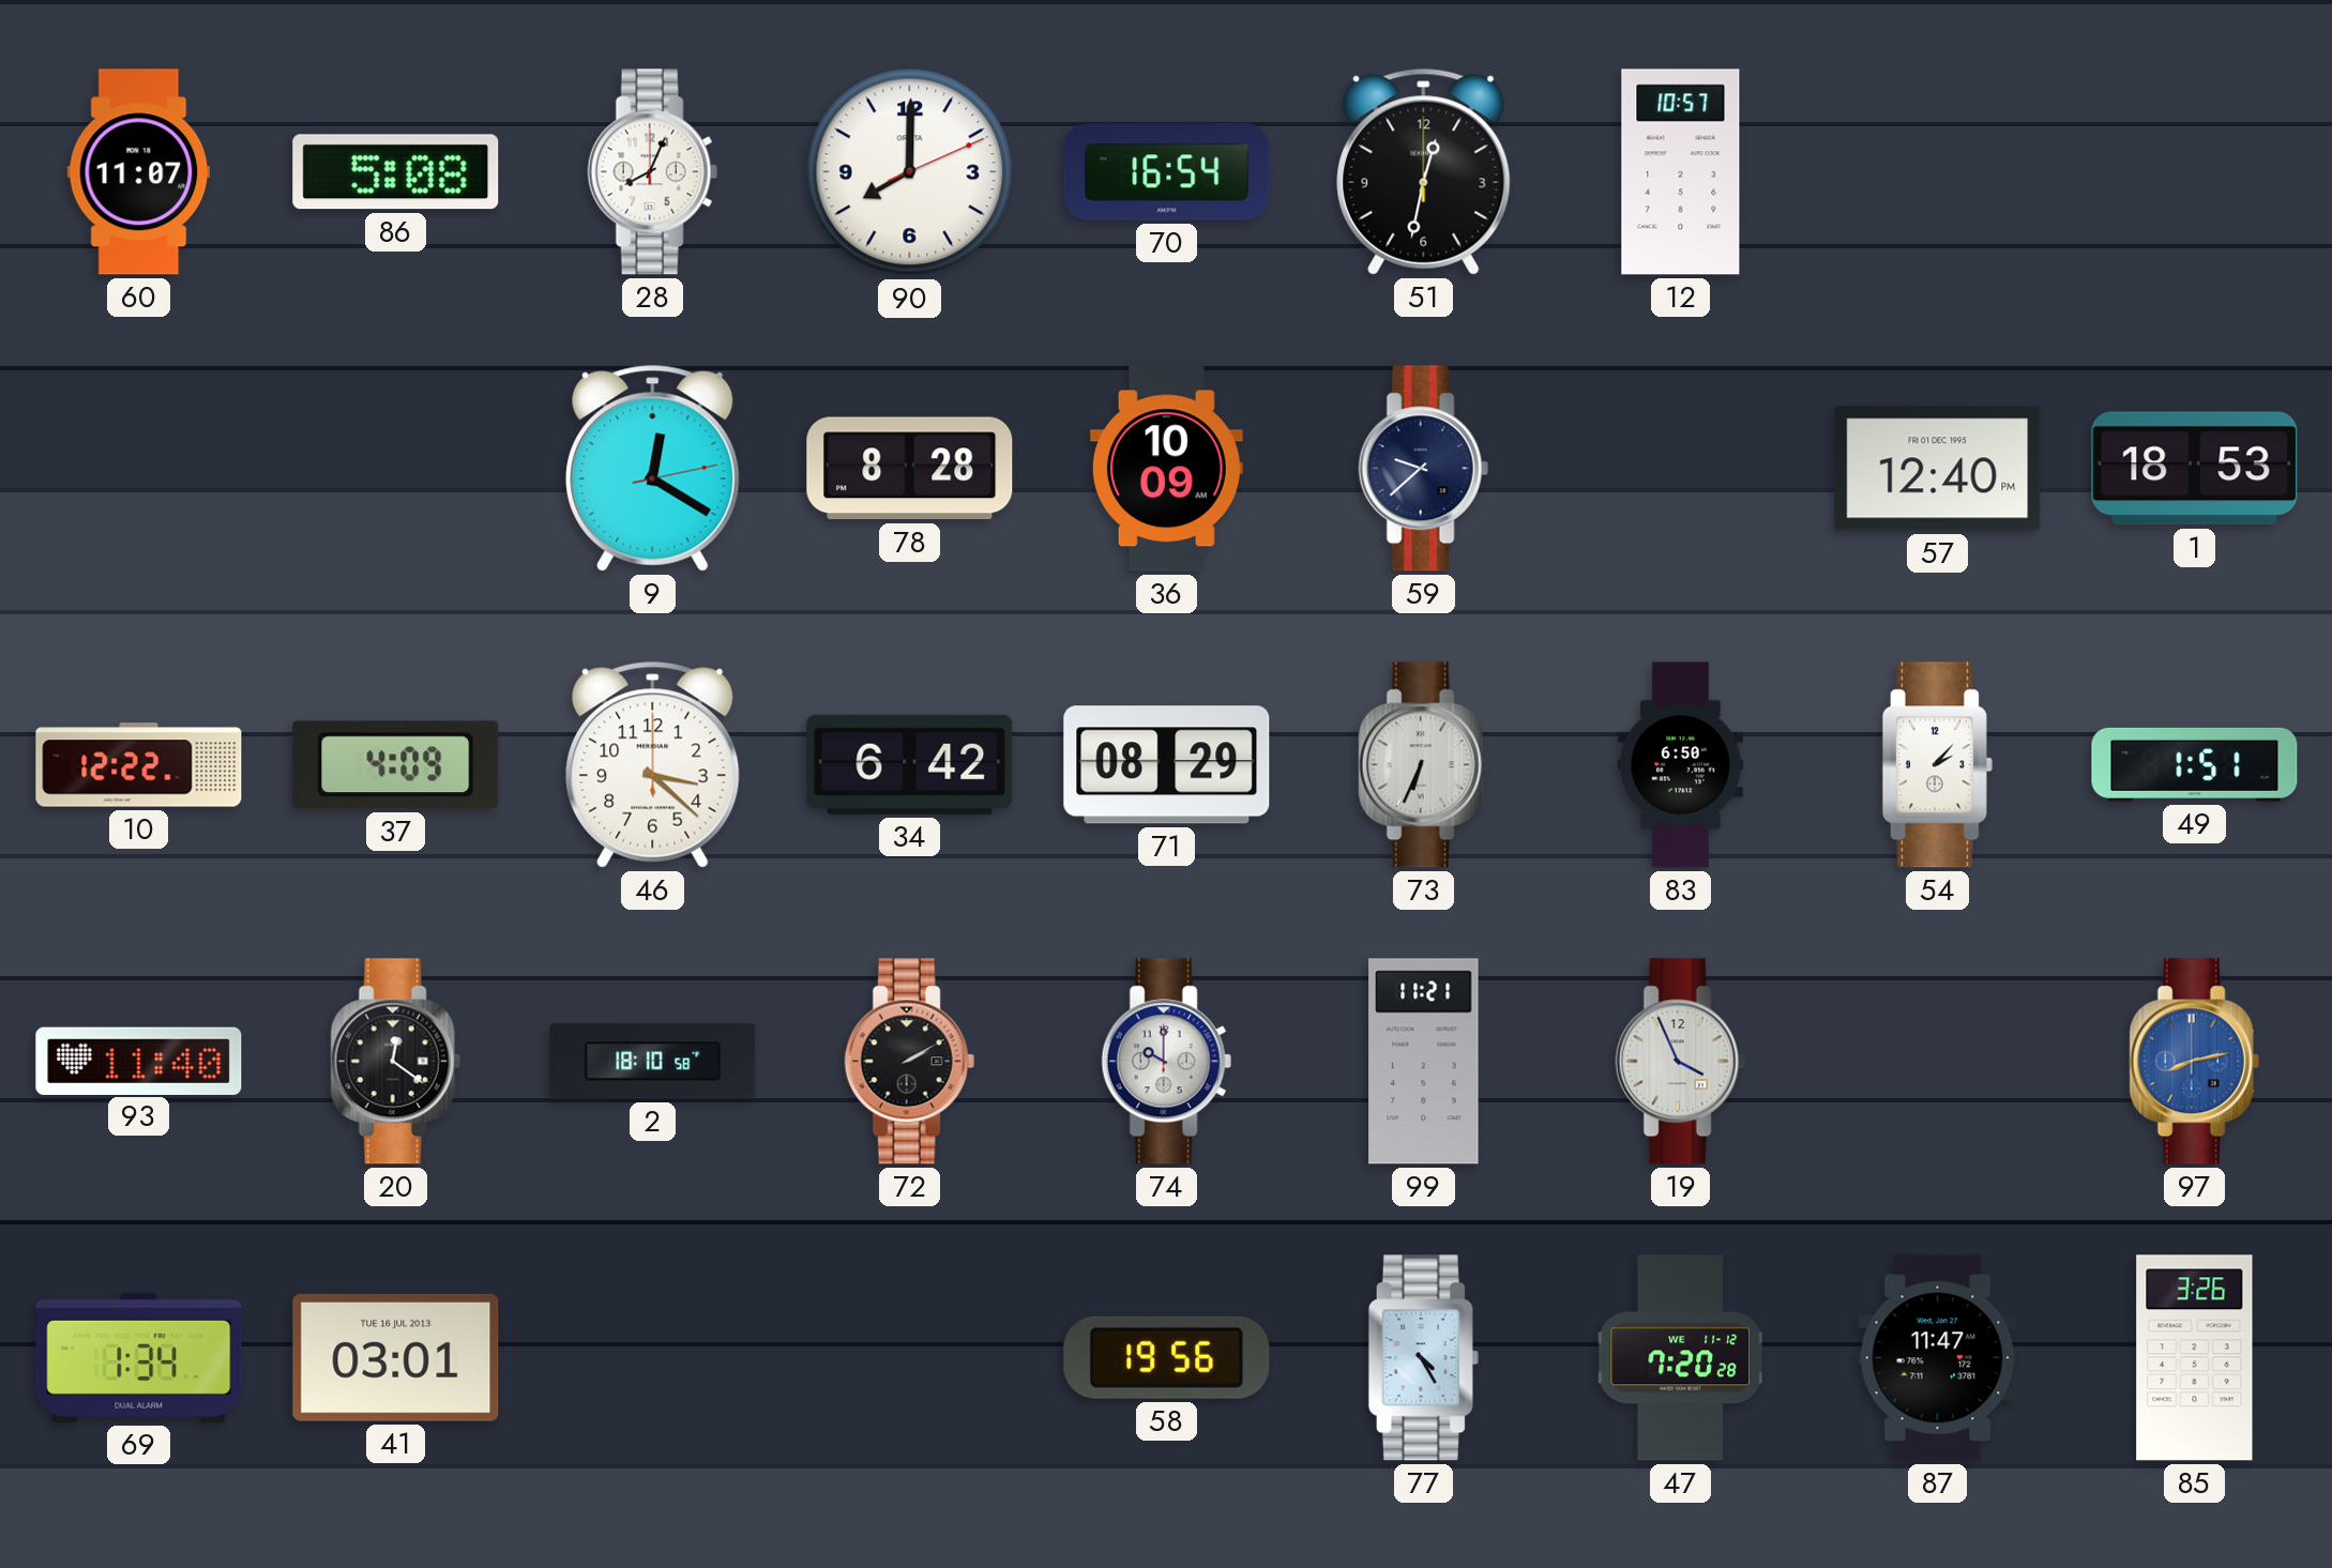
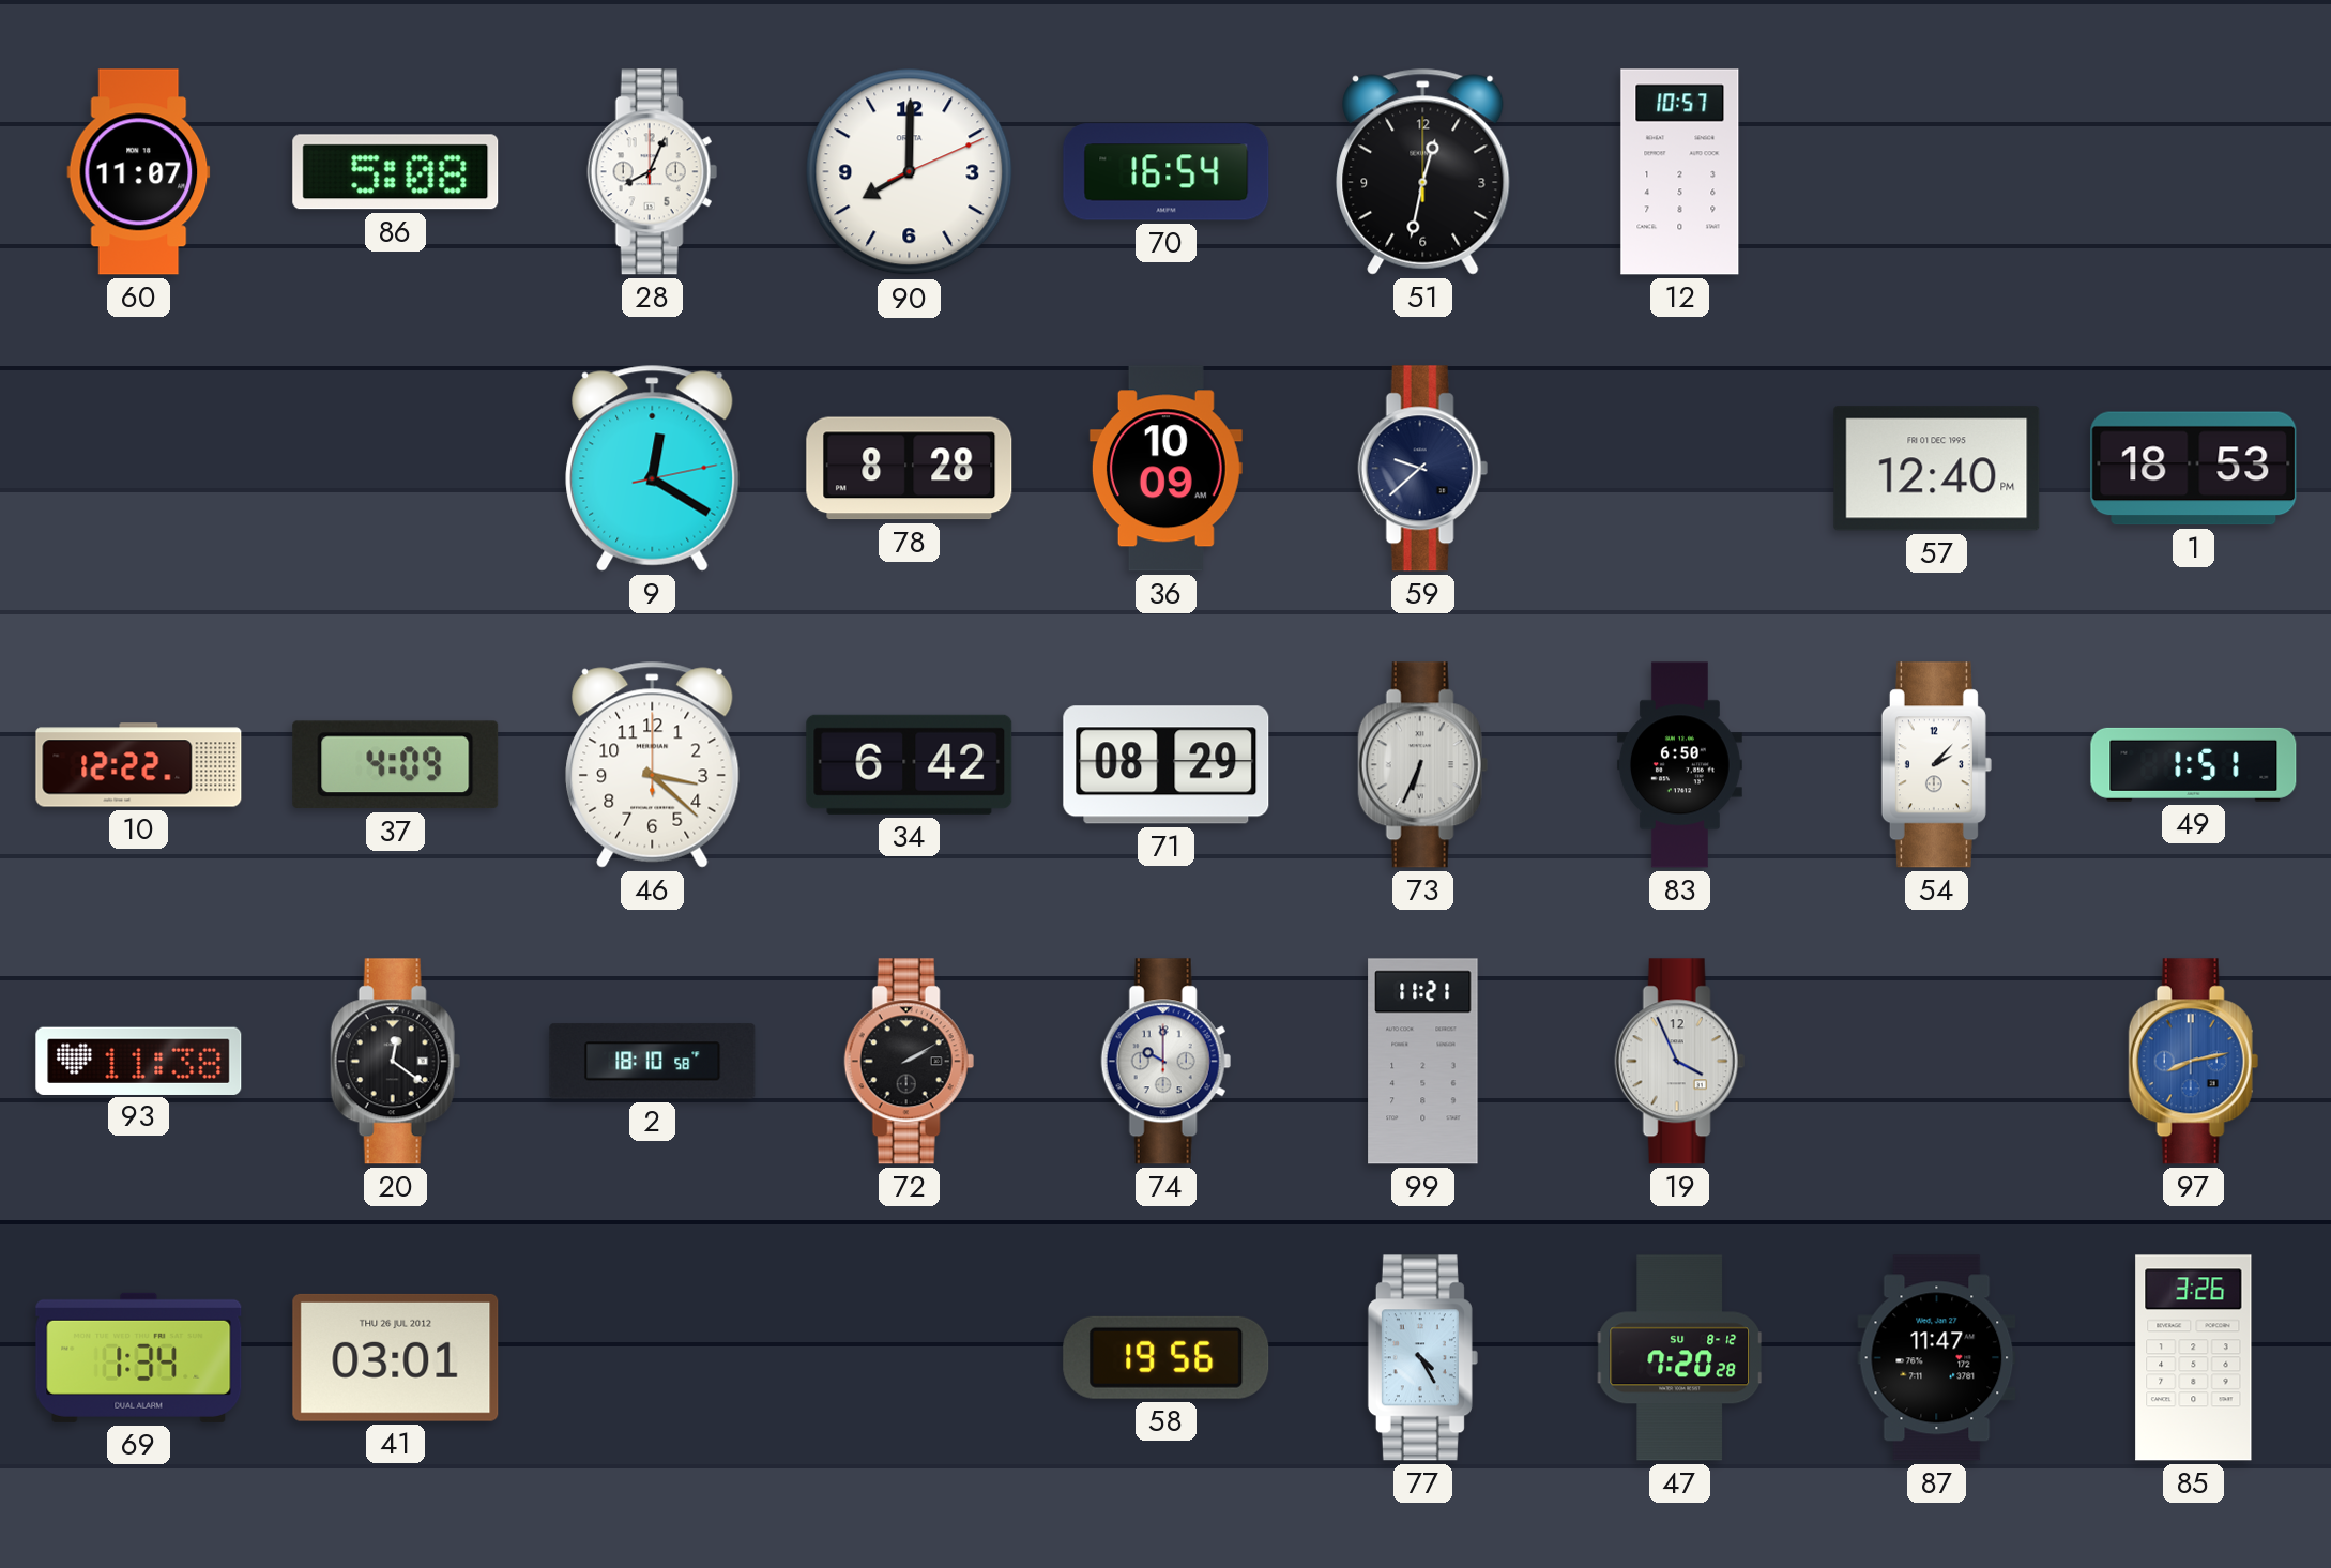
93: 11:40 -> 11:38
41 date: TUE 16 JUL 2013 -> THU 26 JUL 2012
47 date: WE 11-12 -> SU 8-12
